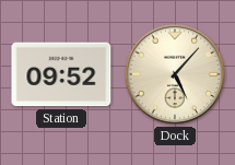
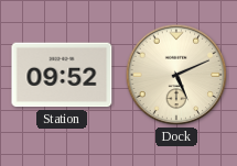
Dock: 5:07 -> 5:11
